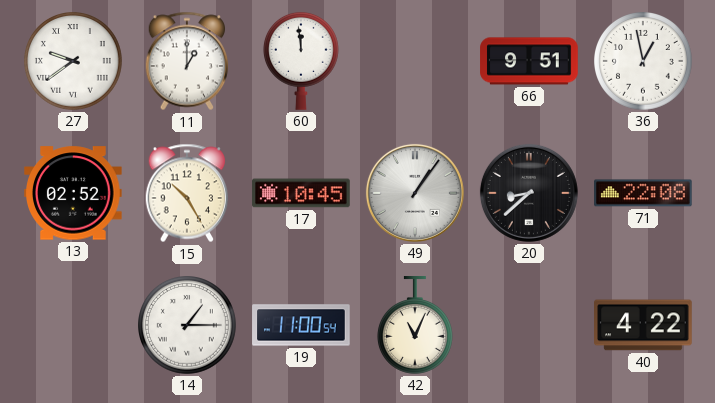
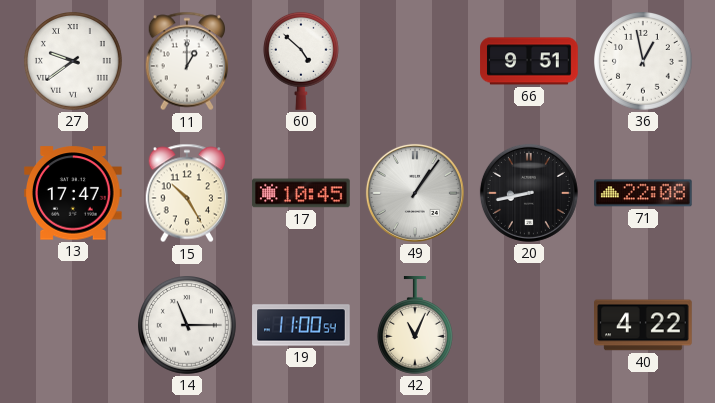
60: 11:59 -> 4:52
13: 02:52 -> 17:47
20: 8:38 -> 8:43
14: 1:15 -> 11:15
